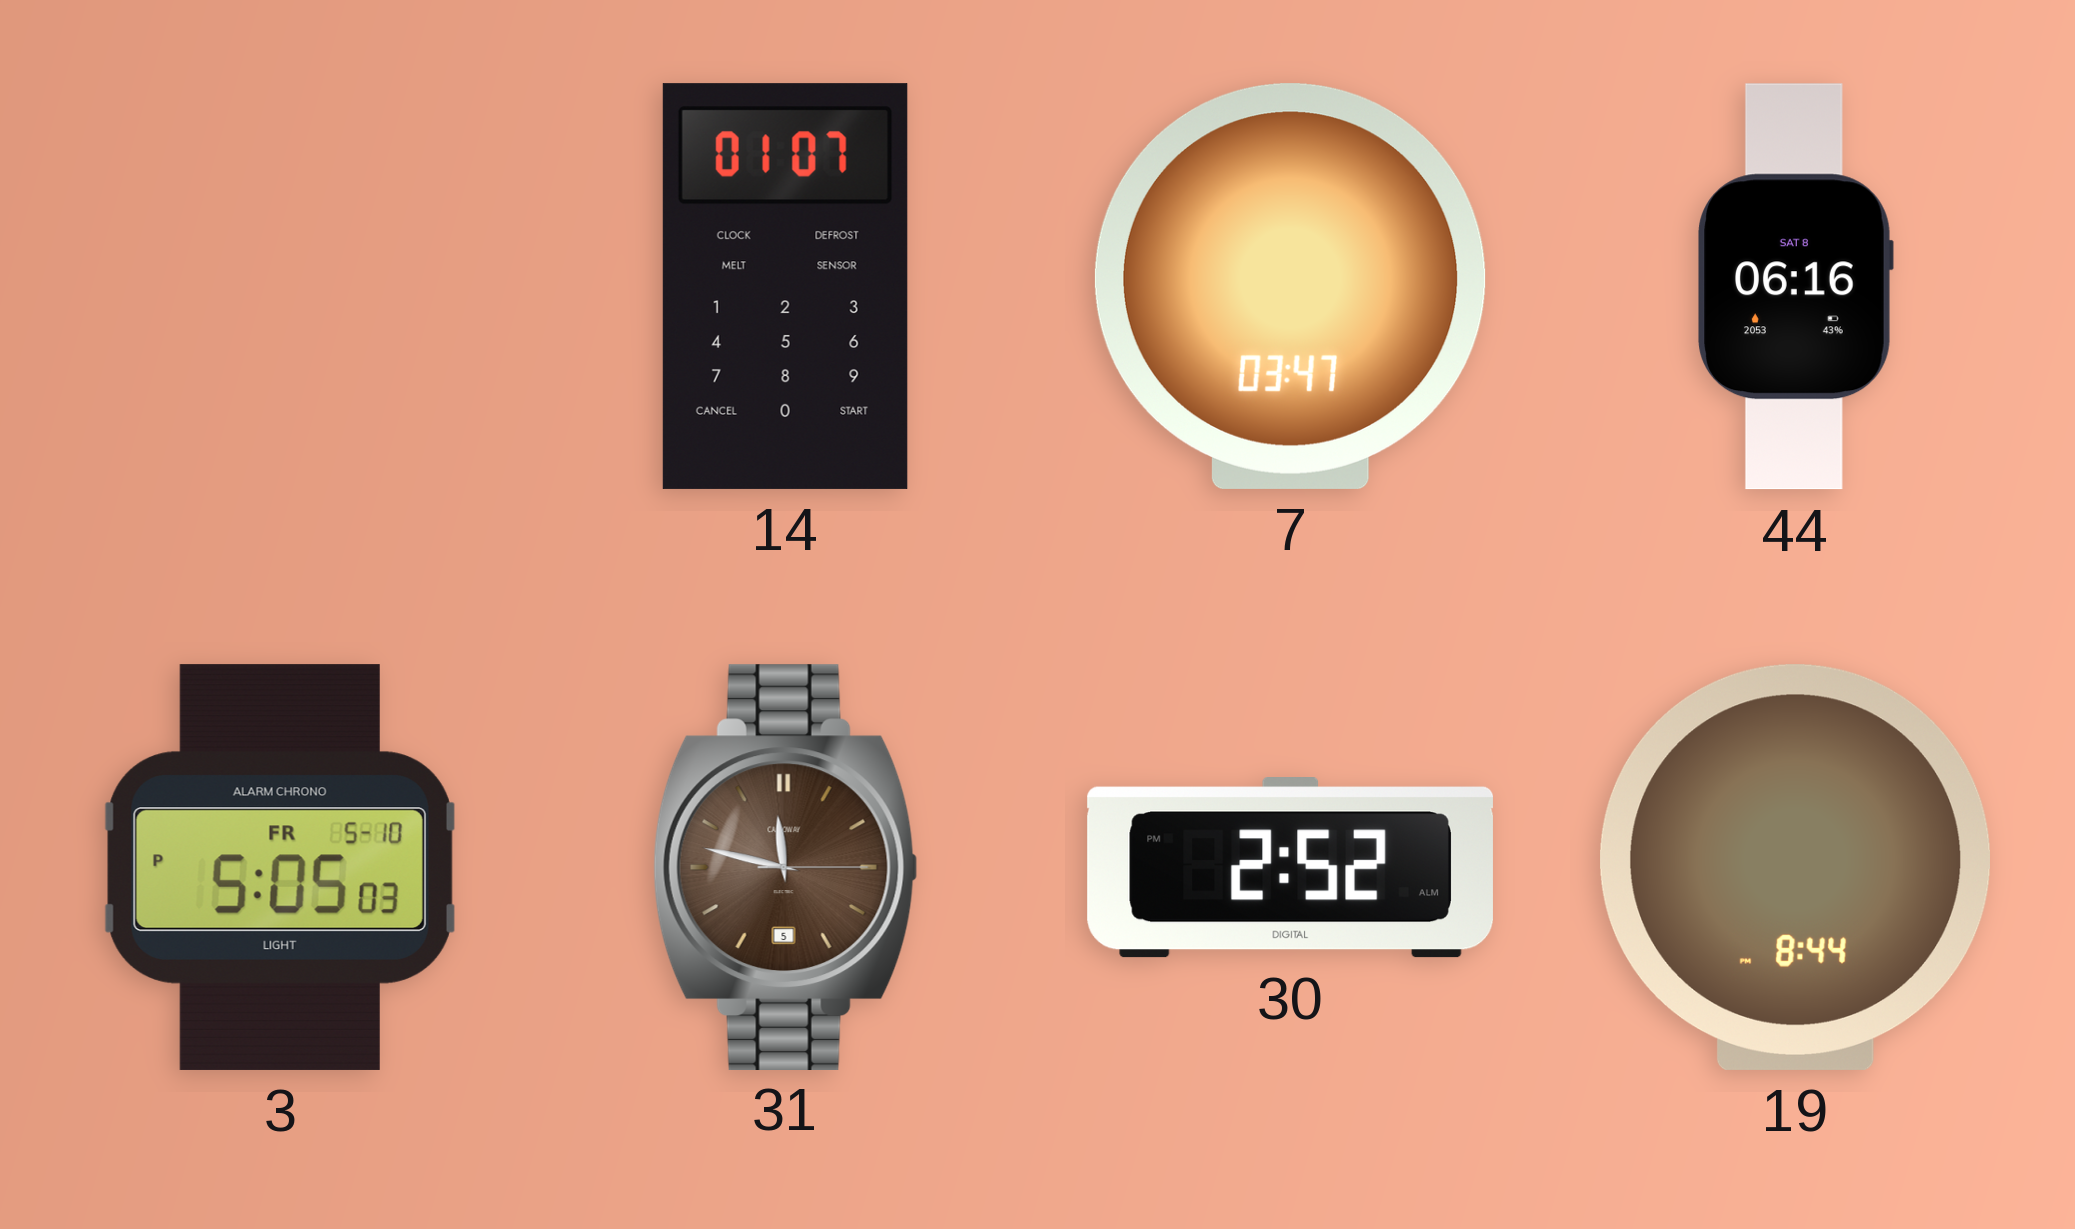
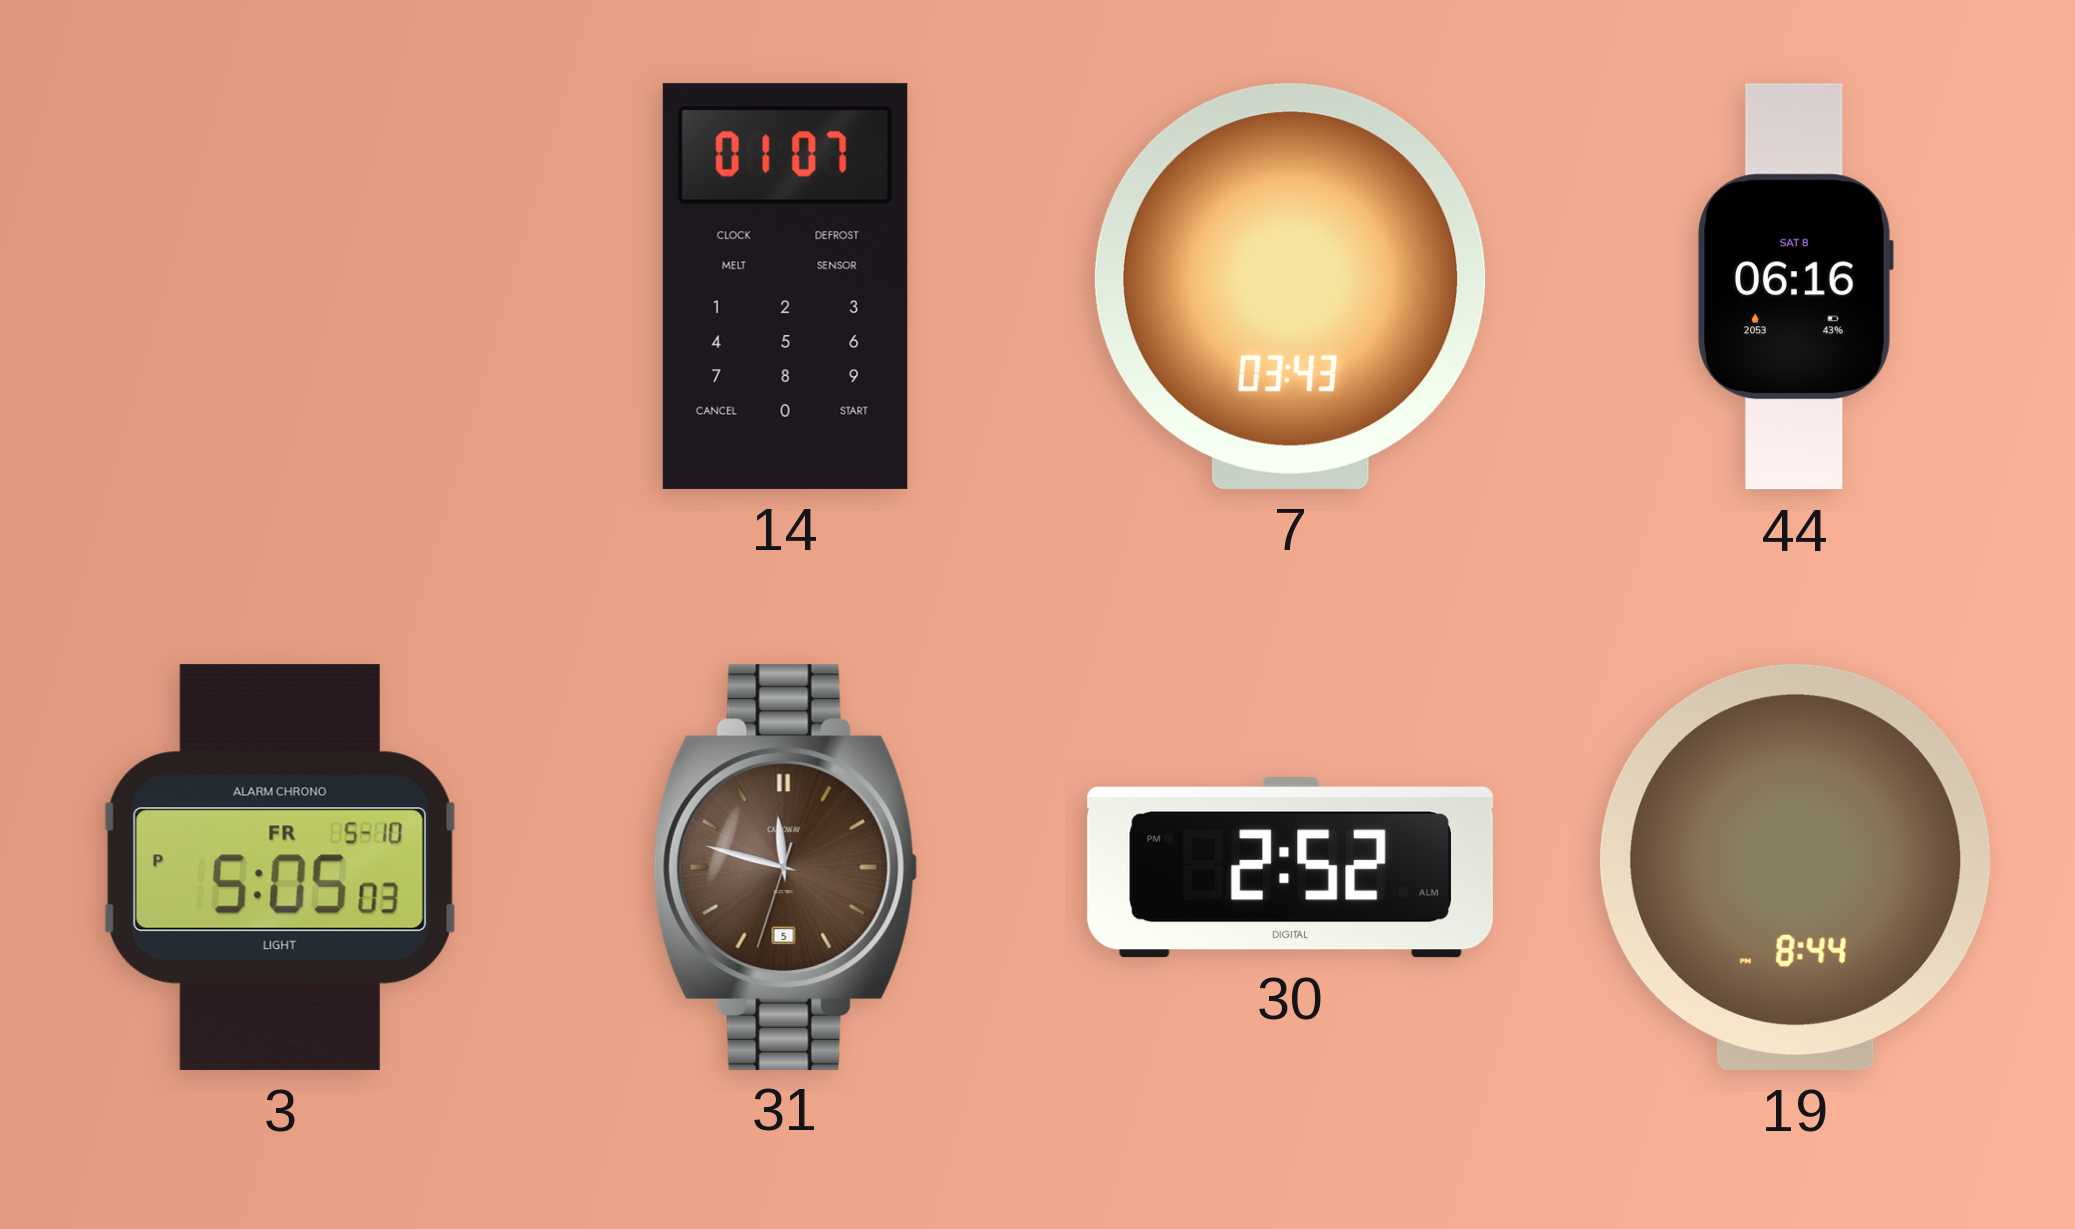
7: 03:47 -> 03:43
31: 11:47:15 -> 11:47:33
